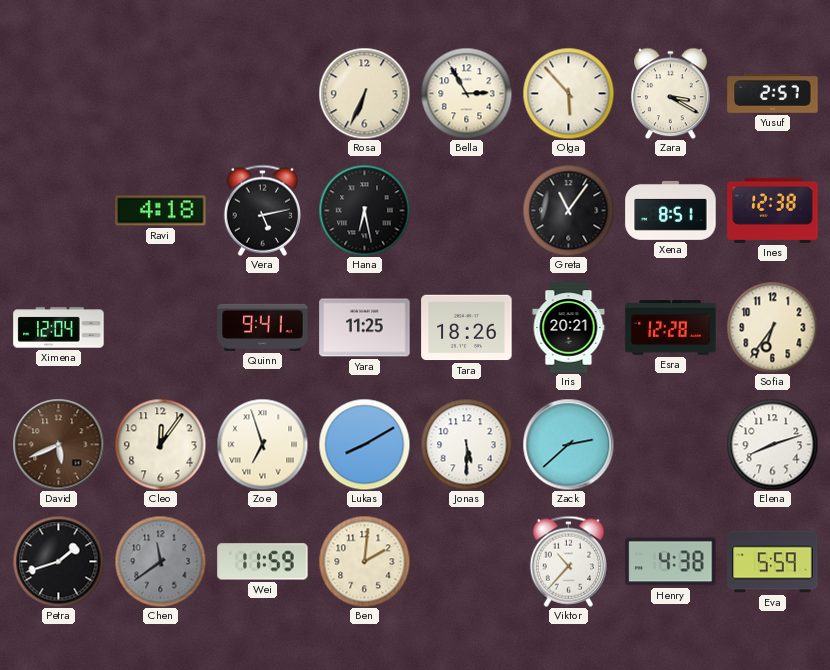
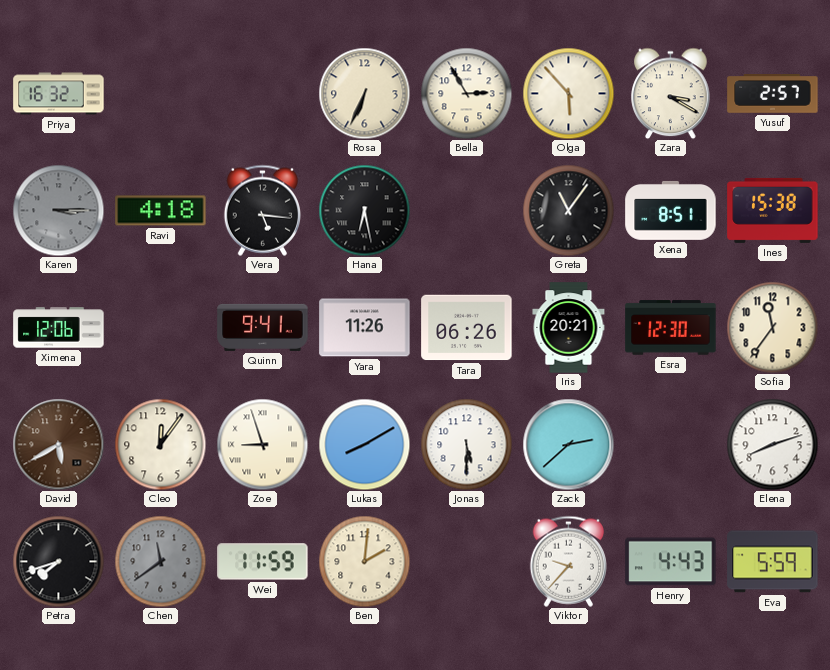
Priya: none -> 16:32
Karen: none -> 3:15
Vera: 5:13 -> 5:16
Ines: 12:38 -> 15:38
Ximena: 12:04 -> 12:06
Yara: 11:25 -> 11:26
Tara: 18:26 -> 06:26
Esra: 12:28 -> 12:30
Sofia: 6:36 -> 11:36
David: 5:41 -> 5:40
Zoe: 6:57 -> 8:57
Petra: 1:42 -> 7:42
Viktor: 10:37 -> 9:37
Henry: 4:38 -> 4:43
